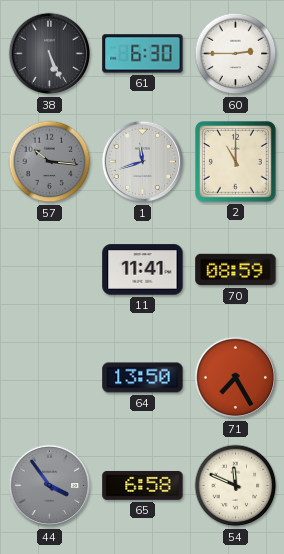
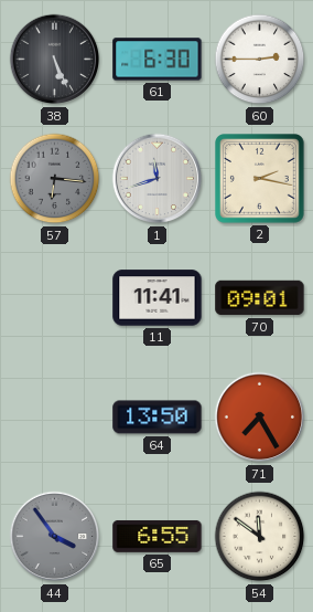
57: 10:16 -> 6:16
2: 11:00 -> 2:17
70: 08:59 -> 09:01
65: 6:58 -> 6:55
54: 11:49 -> 11:51
